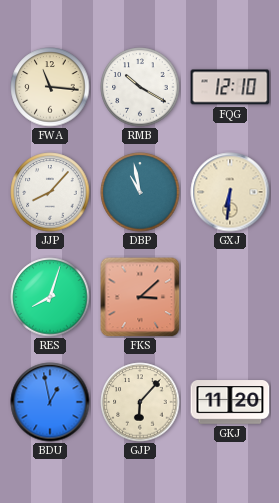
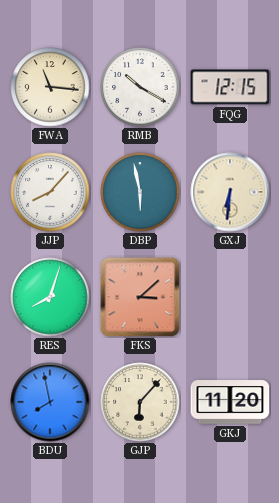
FQG: 12:10 -> 12:15
DBP: 10:58 -> 5:58
BDU: 12:58 -> 7:58
